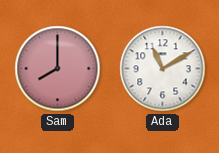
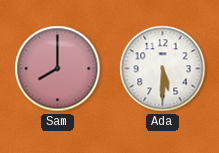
Ada: 11:10 -> 5:30
